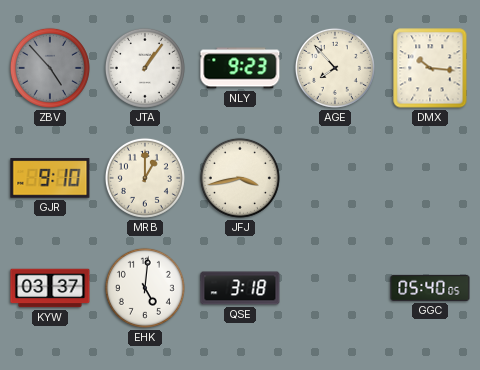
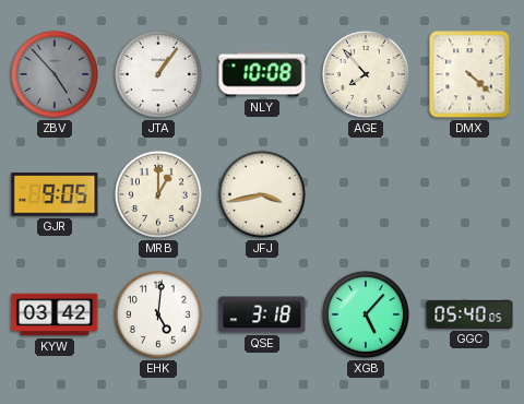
NLY: 9:23 -> 10:08
DMX: 10:16 -> 4:22
GJR: 9:10 -> 9:05
KYW: 03:37 -> 03:42
XGB: none -> 5:07
